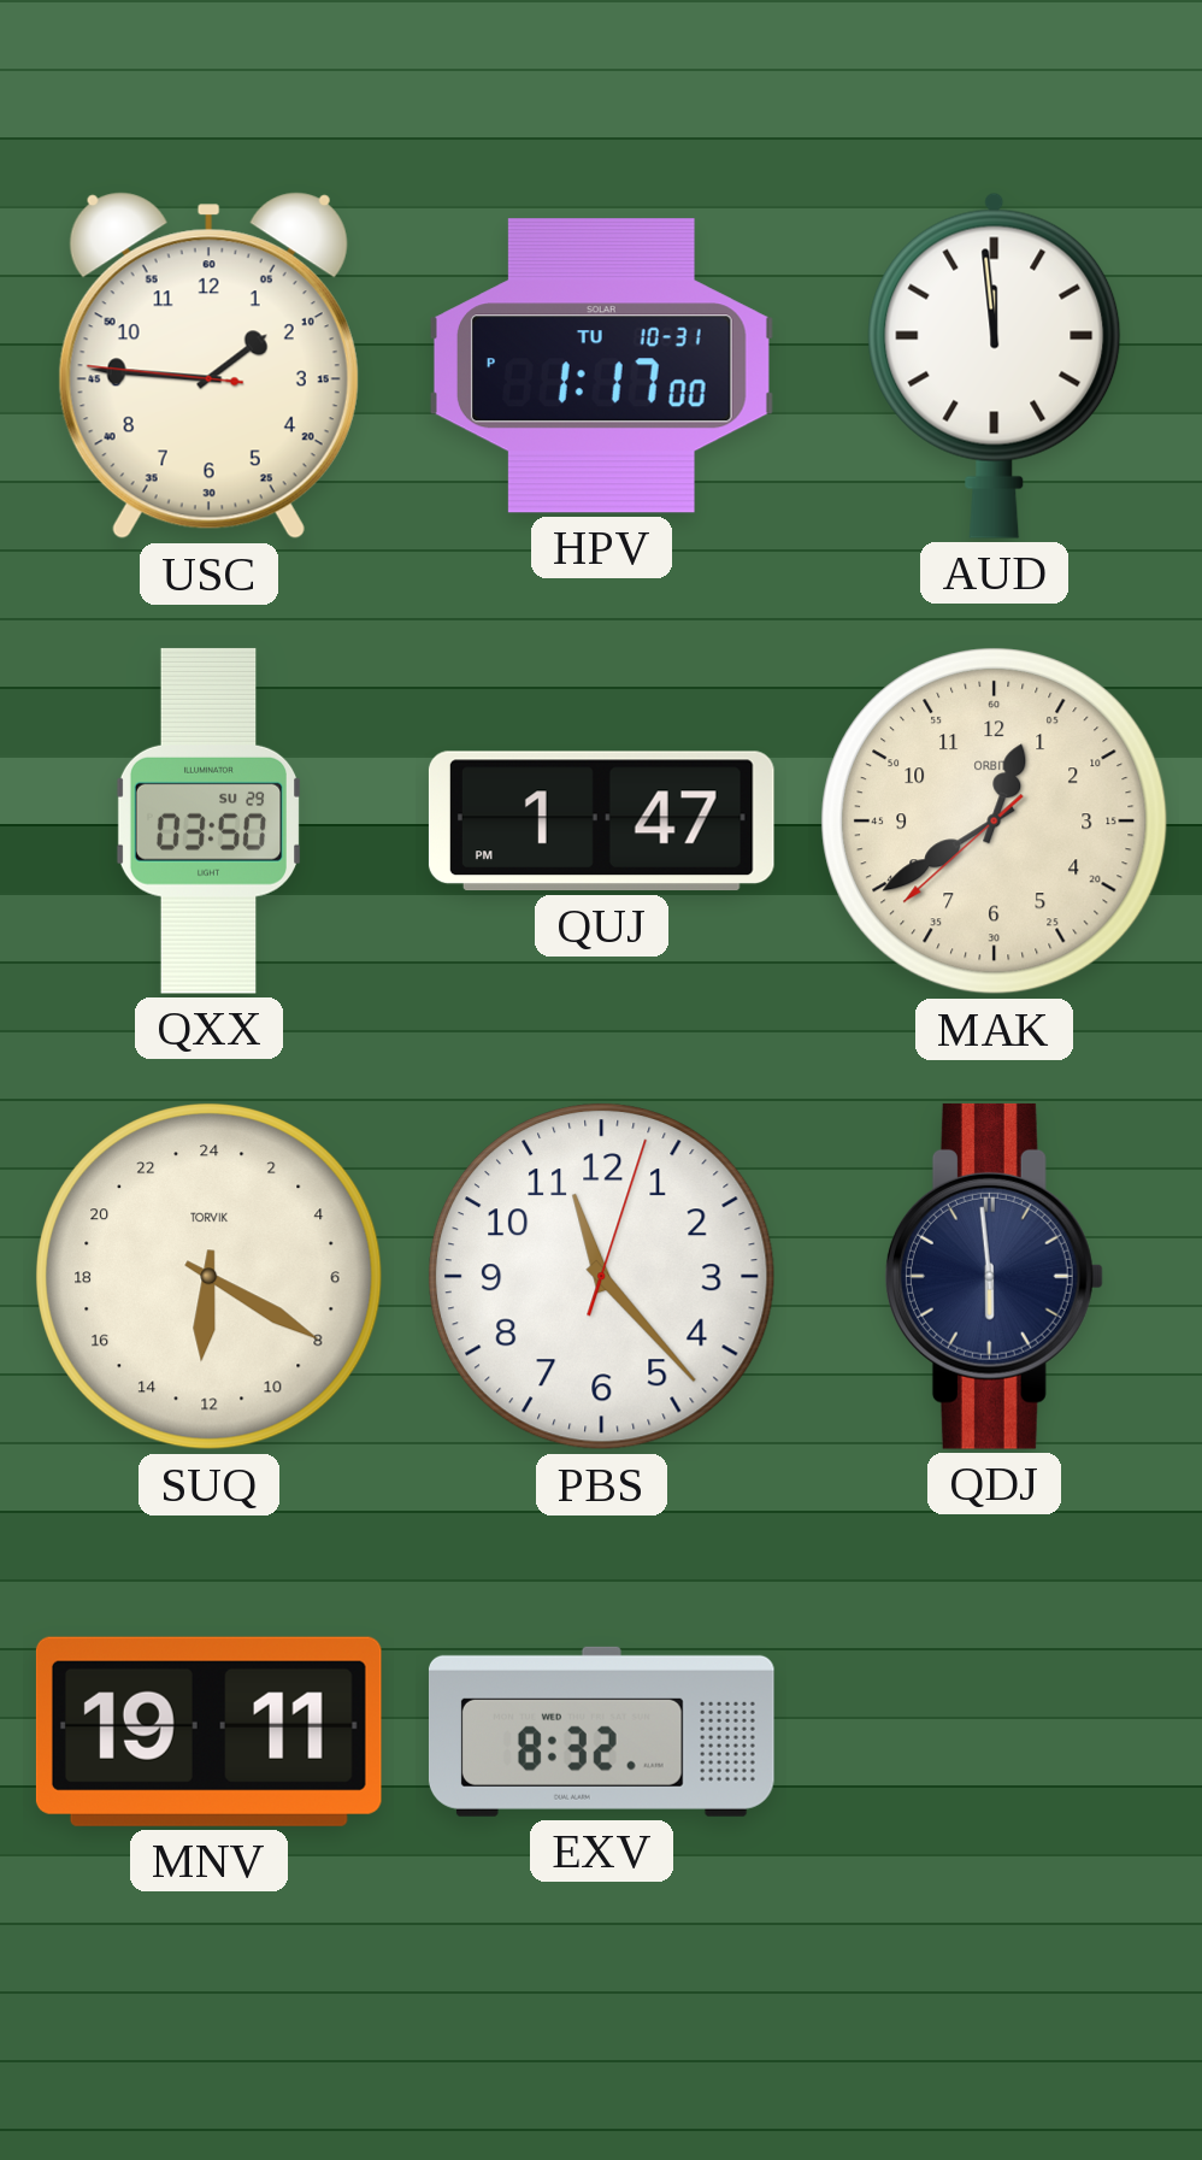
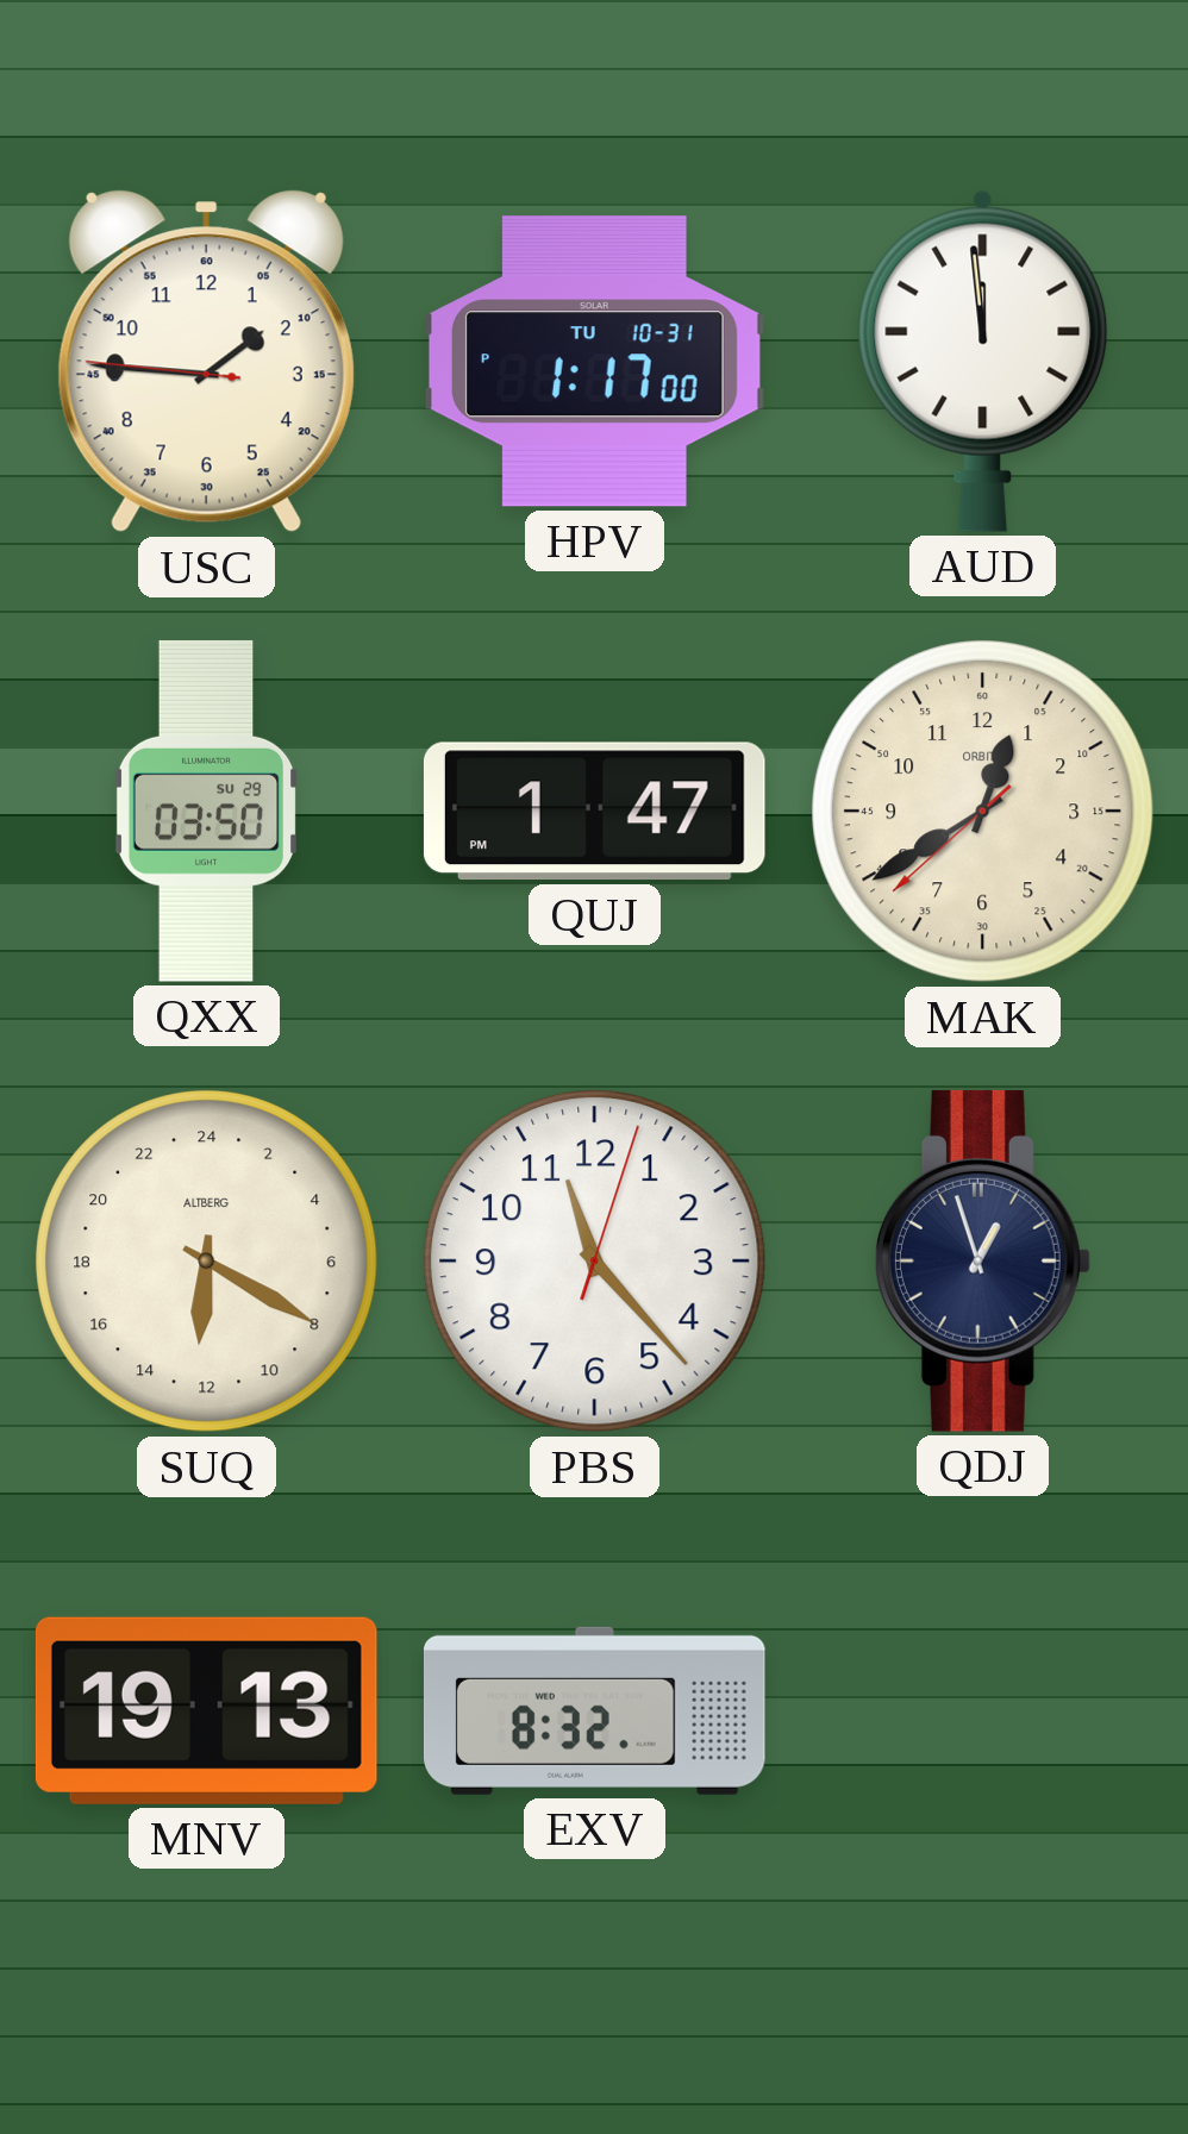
SUQ brand: TORVIK -> ALTBERG
QDJ: 5:59 -> 12:57
MNV: 19:11 -> 19:13
